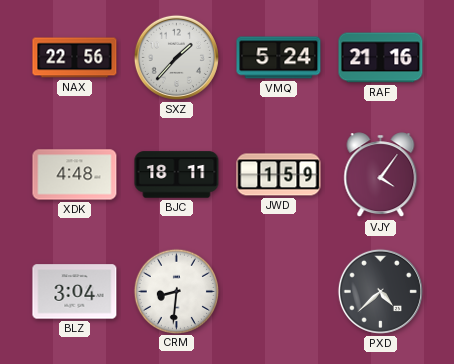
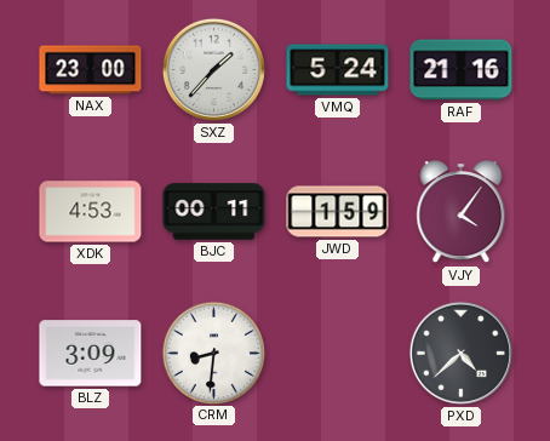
NAX: 22:56 -> 23:00
XDK: 4:48 -> 4:53
BJC: 18:11 -> 00:11
BLZ: 3:04 -> 3:09
